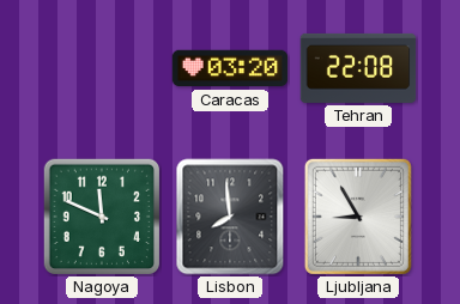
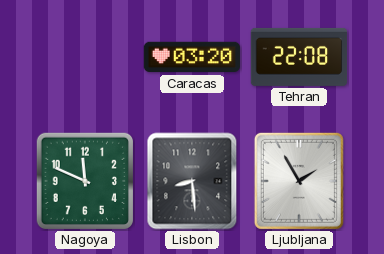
Lisbon: 7:59 -> 8:29
Ljubljana: 8:55 -> 1:55
